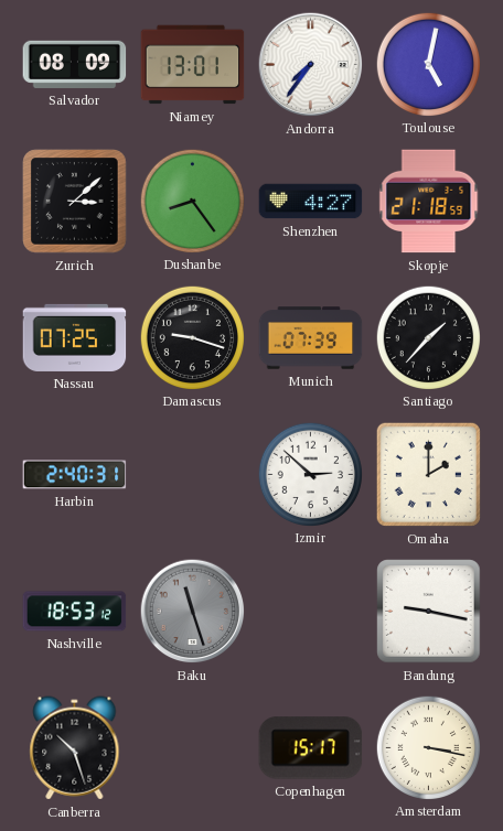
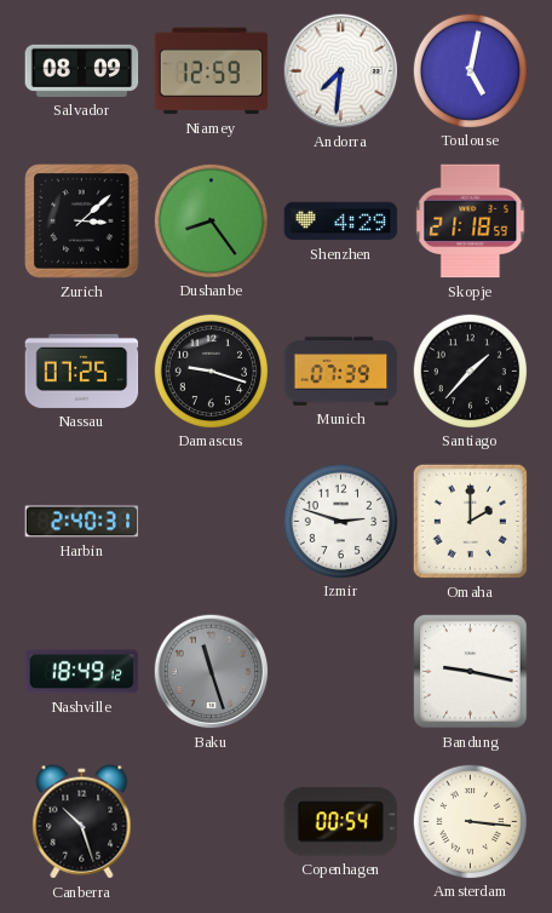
Niamey: 13:01 -> 12:59
Andorra: 7:36 -> 7:31
Shenzhen: 4:27 -> 4:29
Izmir: 2:52 -> 2:48
Nashville: 18:53 -> 18:49
Copenhagen: 15:17 -> 00:54
Amsterdam: 3:17 -> 3:16
